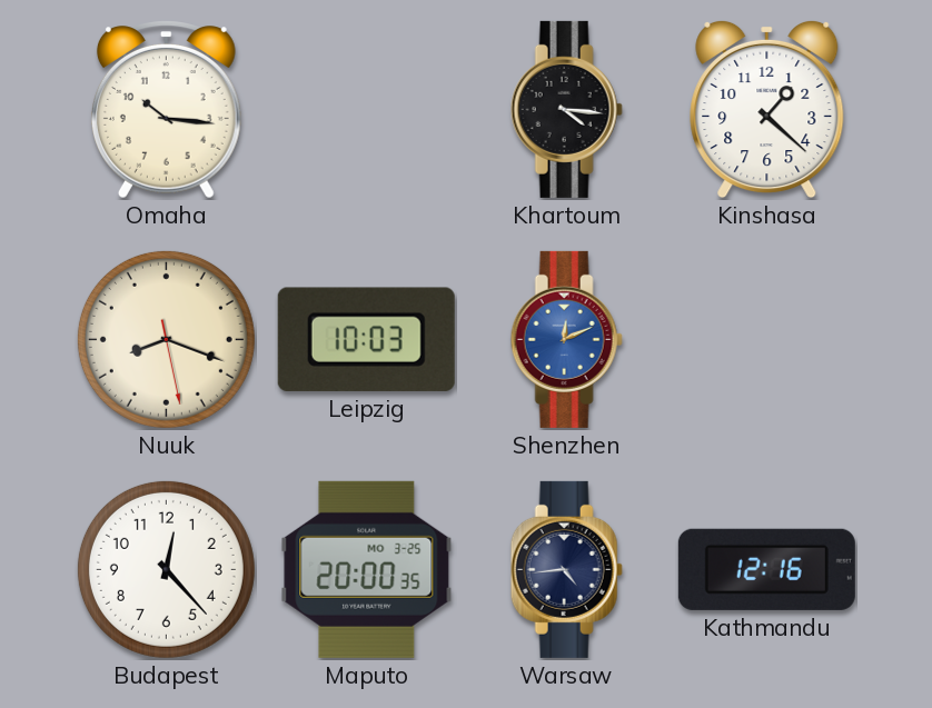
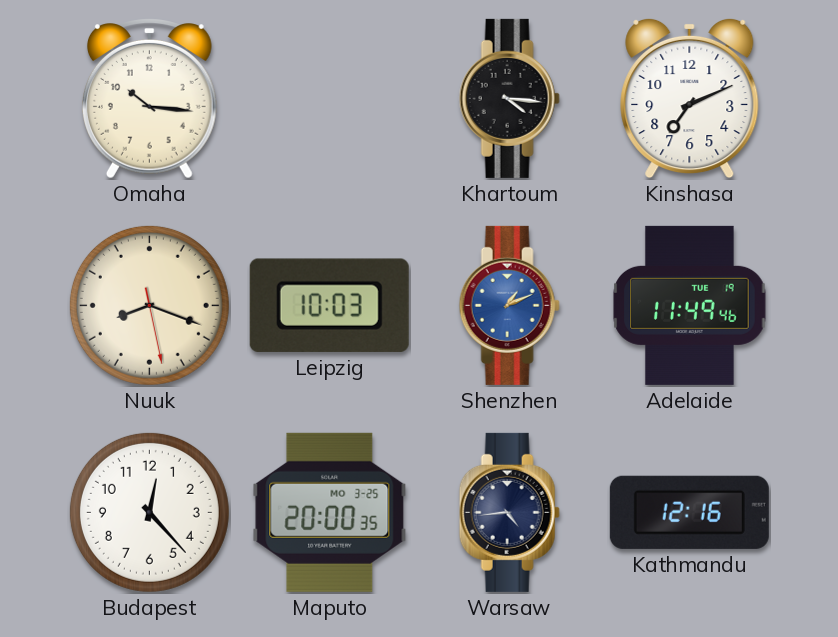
Kinshasa: 1:22 -> 7:11
Shenzhen: 12:11 -> 1:11
Adelaide: none -> 11:49
